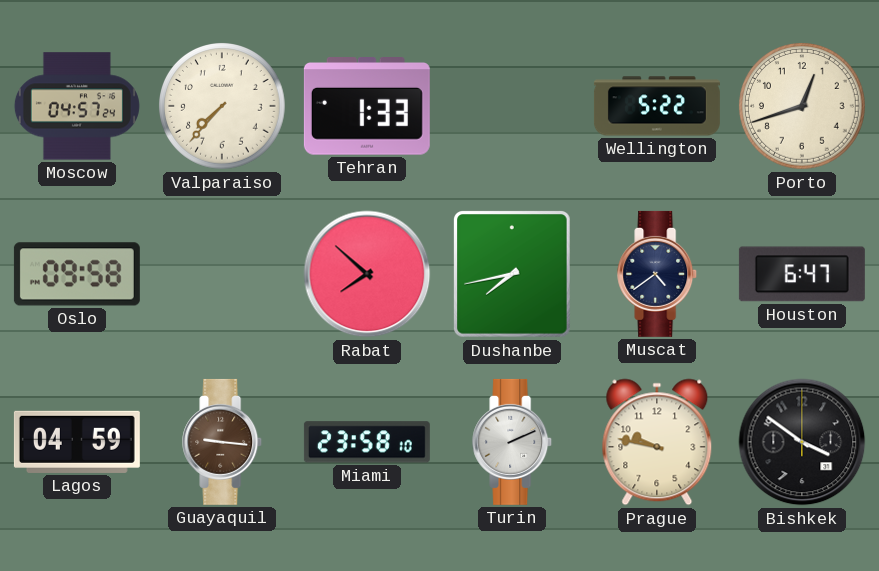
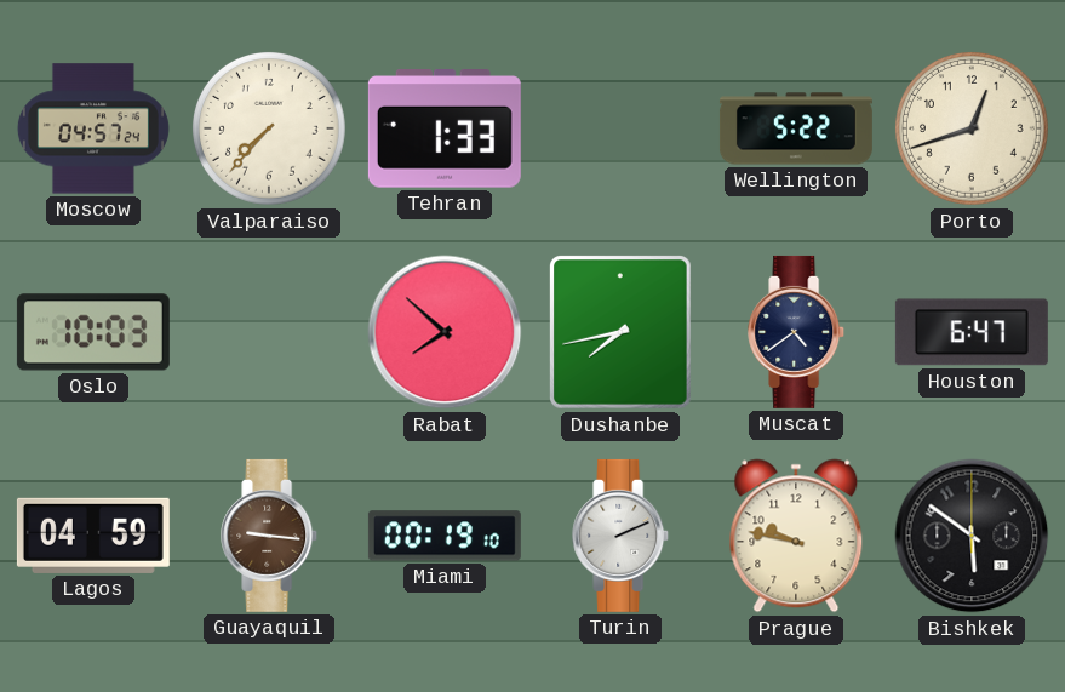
Oslo: 09:58 -> 10:03
Miami: 23:58 -> 00:19
Bishkek: 3:51 -> 5:51
